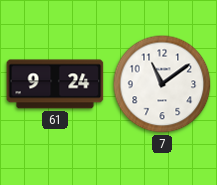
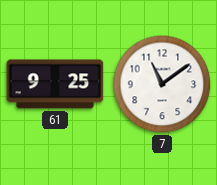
61: 9:24 -> 9:25
